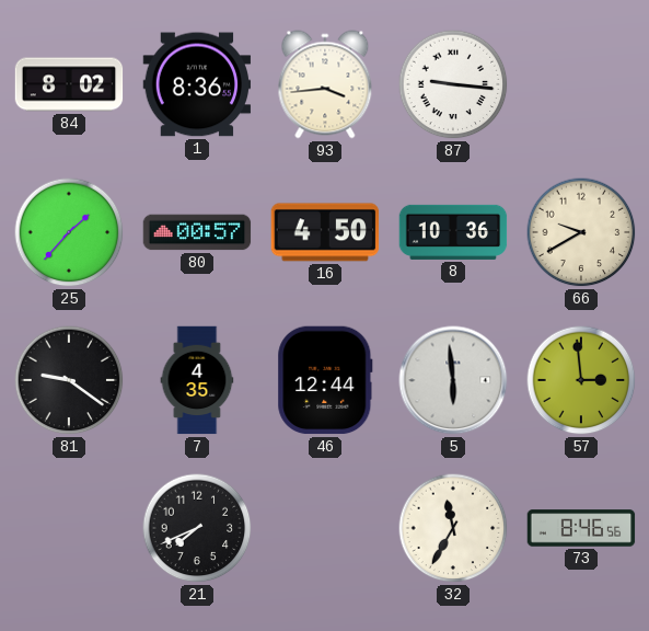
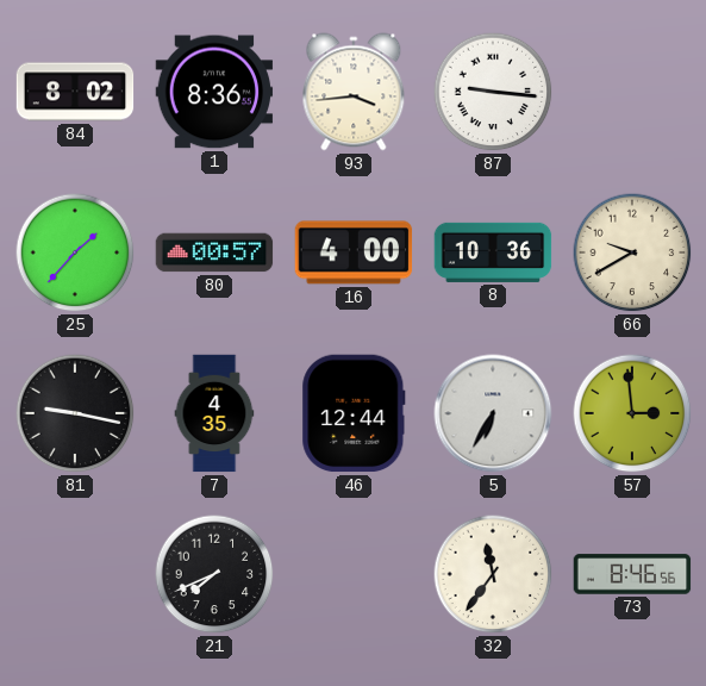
16: 4:50 -> 4:00
81: 9:21 -> 9:17
5: 5:59 -> 6:35
32: 11:35 -> 11:36
